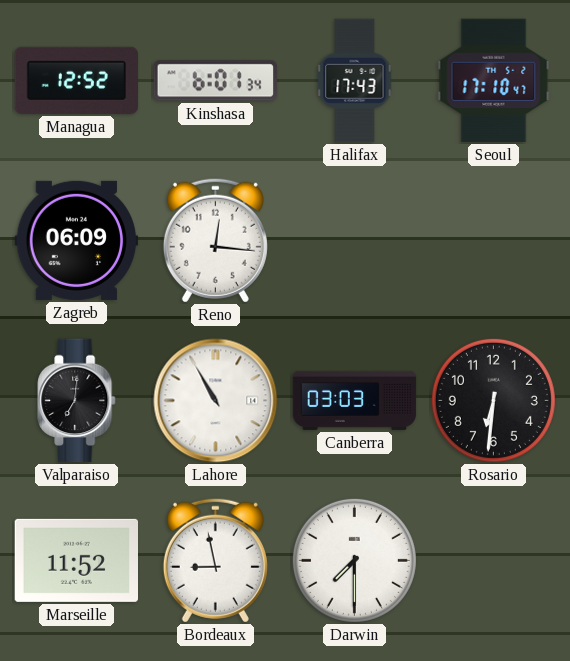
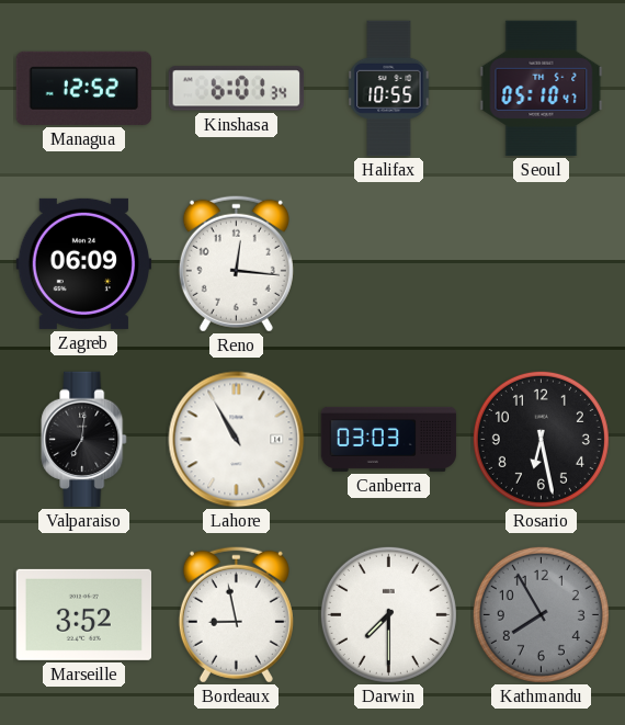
Halifax: 17:43 -> 10:55
Seoul: 17:10 -> 05:10
Rosario: 6:31 -> 6:28
Marseille: 11:52 -> 3:52
Kathmandu: none -> 7:55
